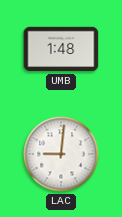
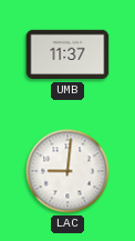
UMB: 1:48 -> 11:37
